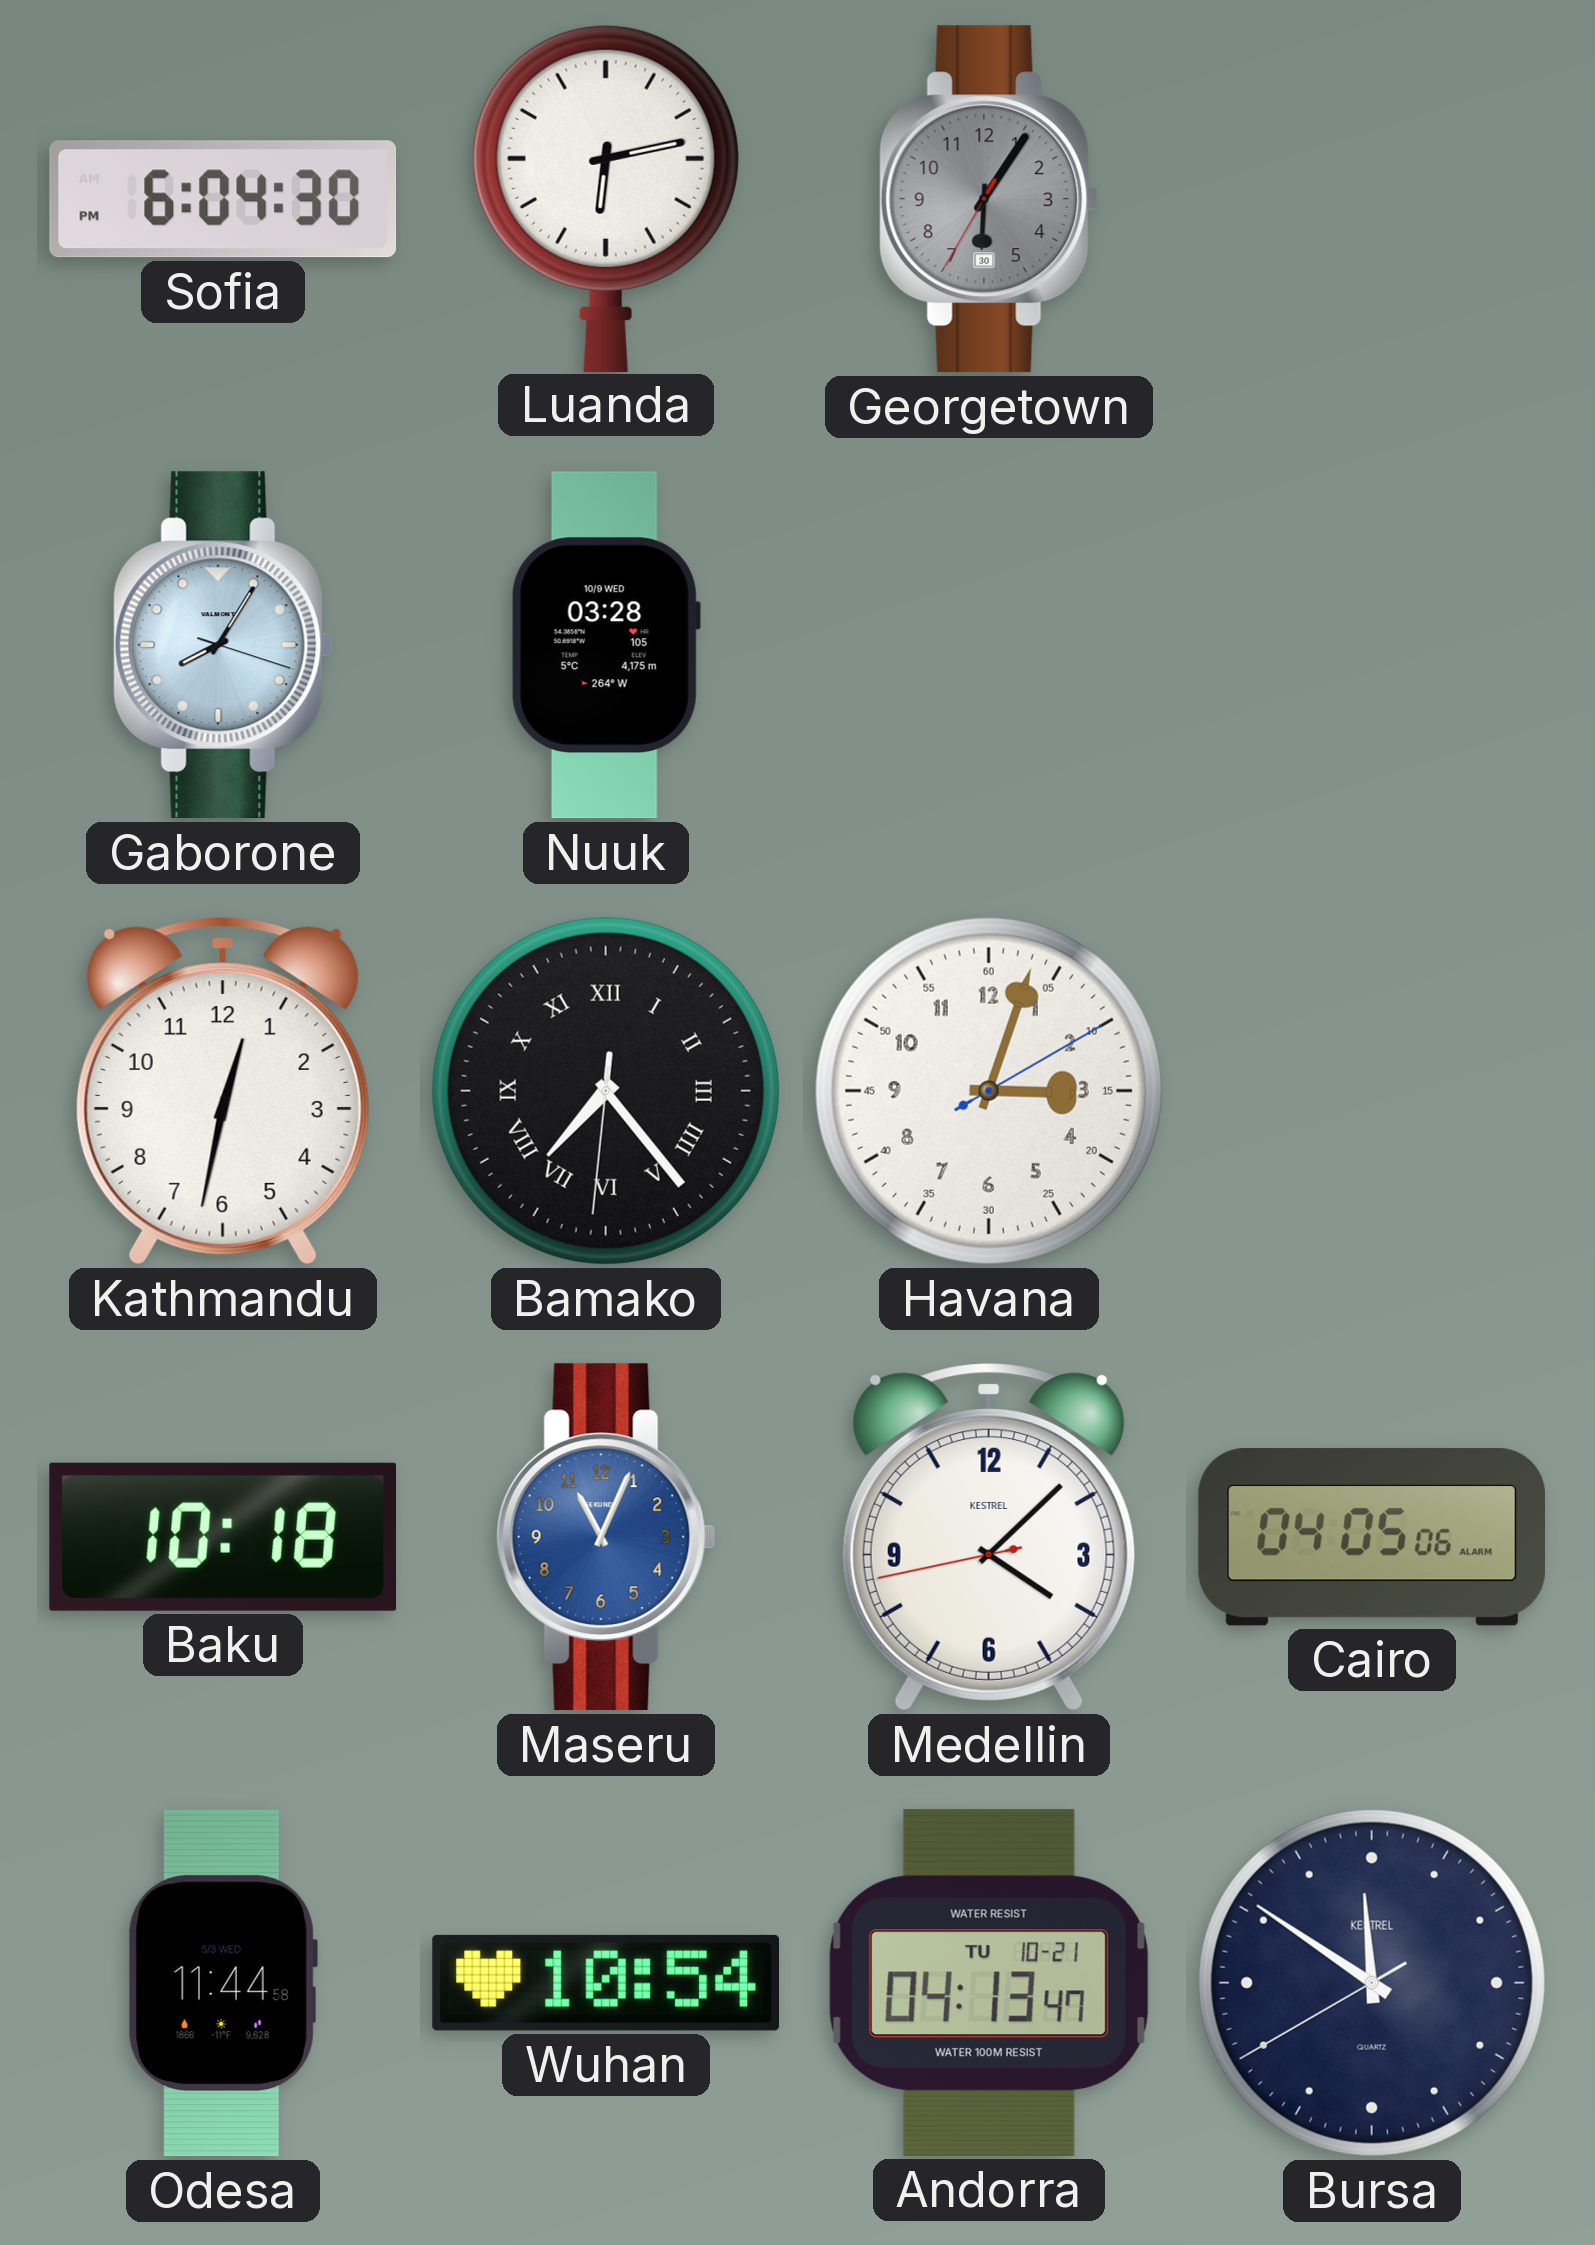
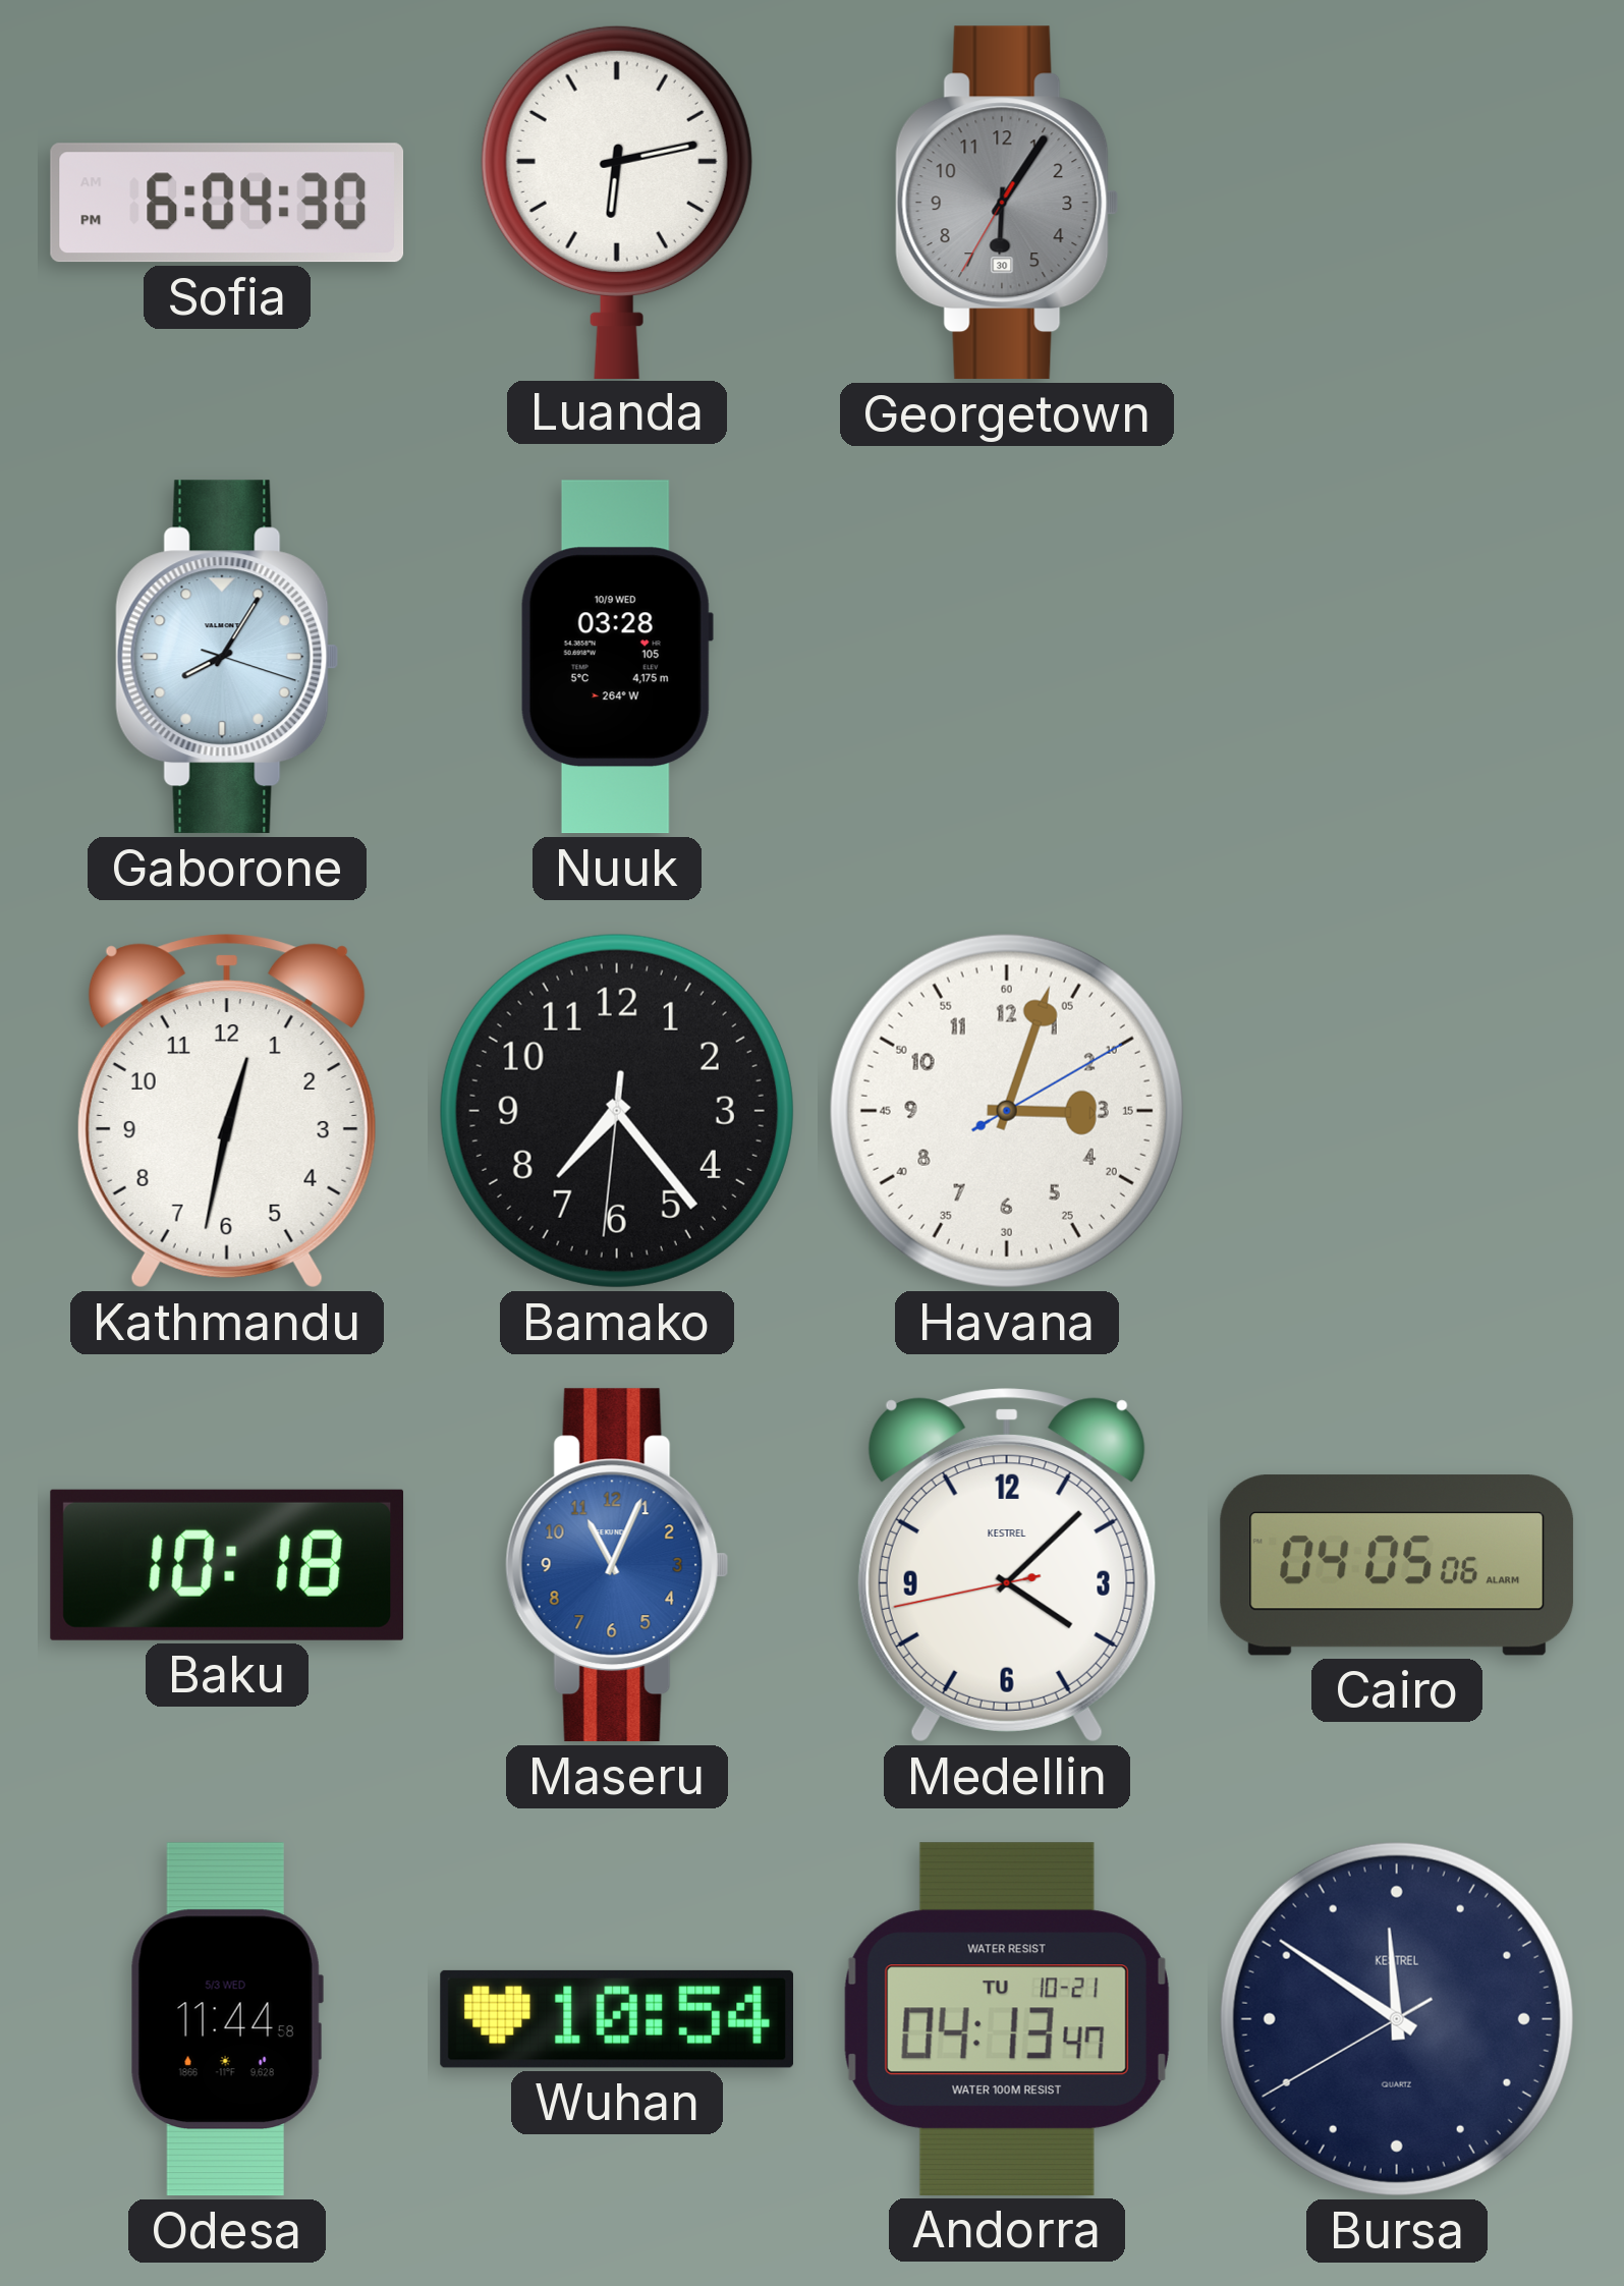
Bamako numerals: Roman -> Arabic
